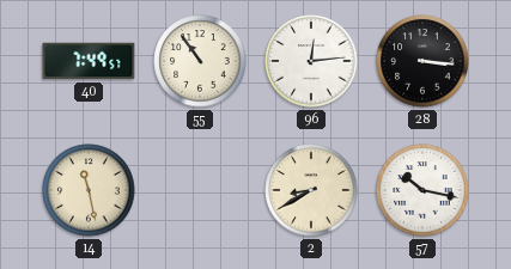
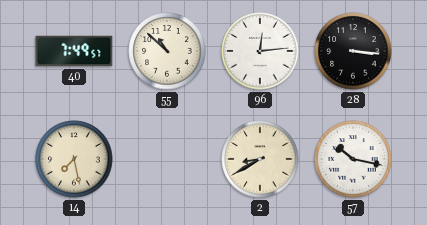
55: 10:54 -> 10:52
14: 11:28 -> 7:28
